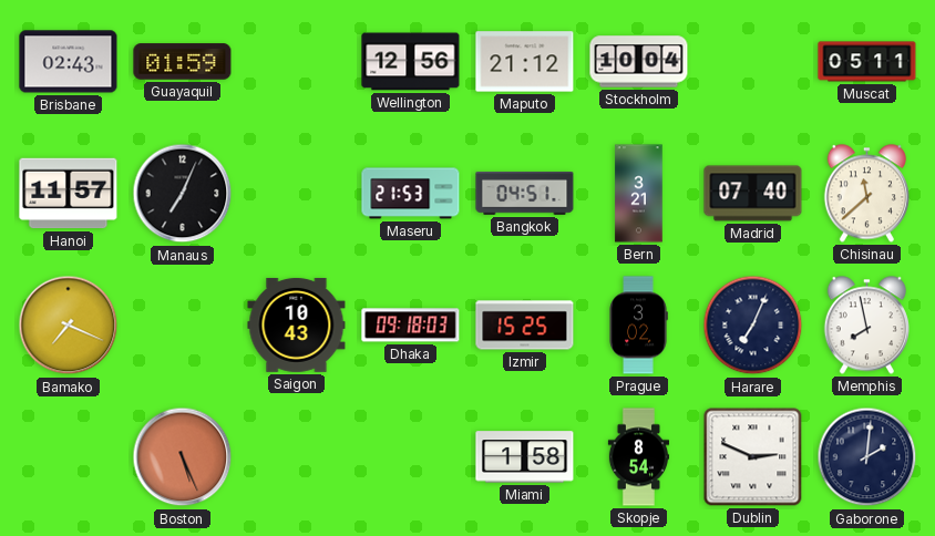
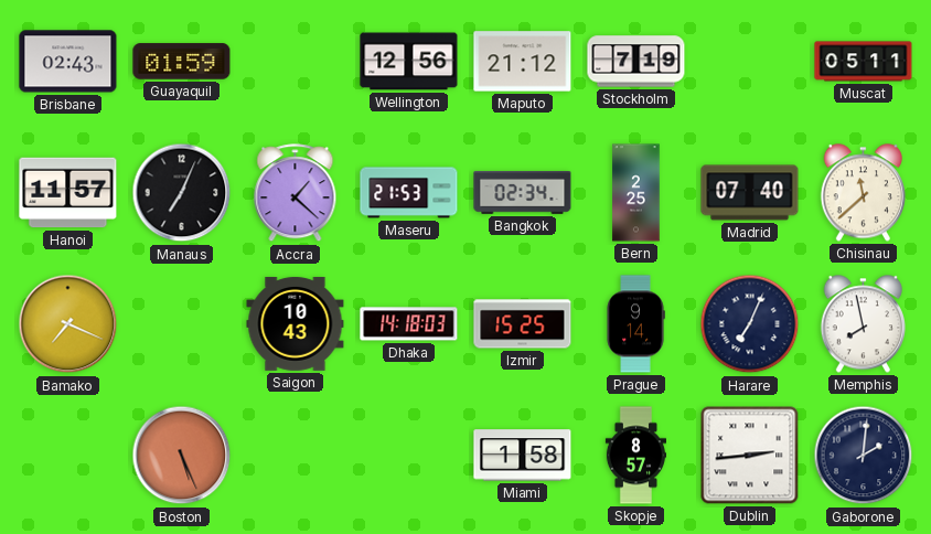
Stockholm: 10:04 -> 7:19
Accra: none -> 1:22
Bangkok: 04:51 -> 02:34
Bern: 3:21 -> 2:25
Dhaka: 09:18 -> 14:18
Prague: 3:02 -> 9:14
Skopje: 8:54 -> 8:57
Dublin: 2:49 -> 2:44
